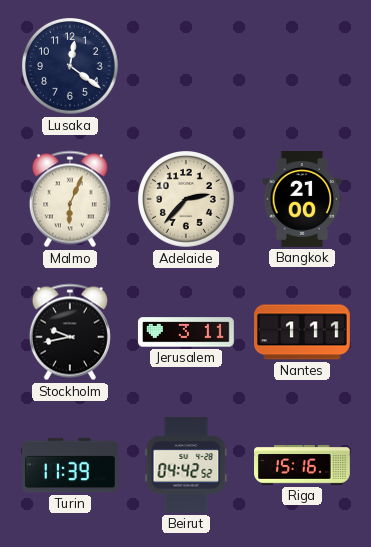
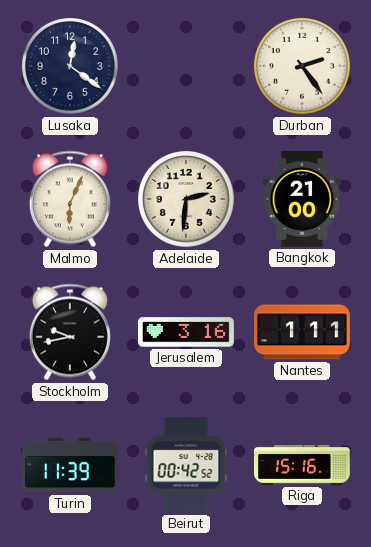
Durban: none -> 2:24
Adelaide: 2:37 -> 2:31
Jerusalem: 3:11 -> 3:16
Beirut: 04:42 -> 00:42
